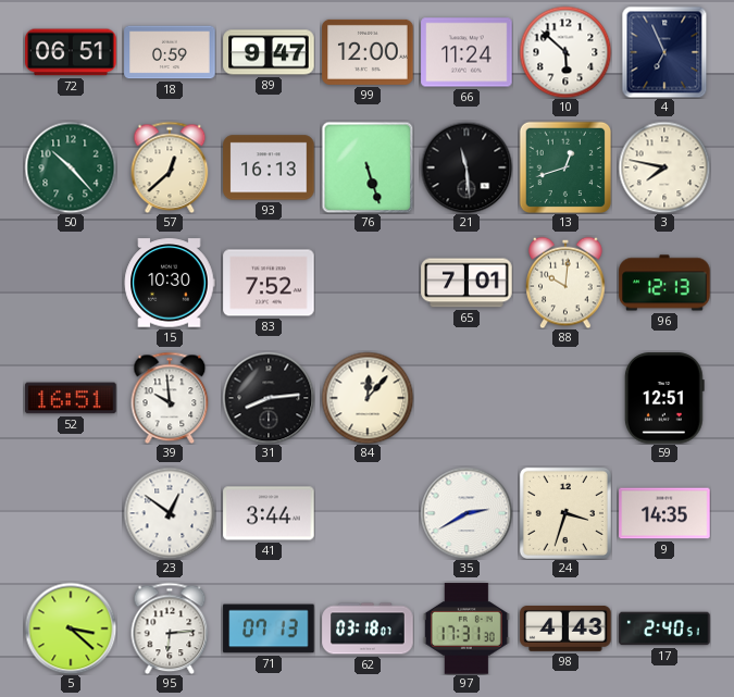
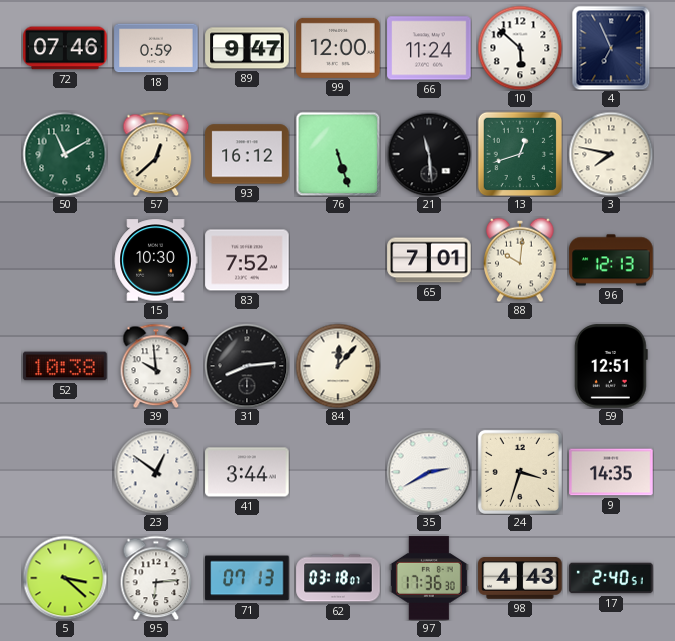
72: 06:51 -> 07:46
50: 10:23 -> 11:10
93: 16:13 -> 16:12
52: 16:51 -> 10:38
97: 17:31 -> 17:36
